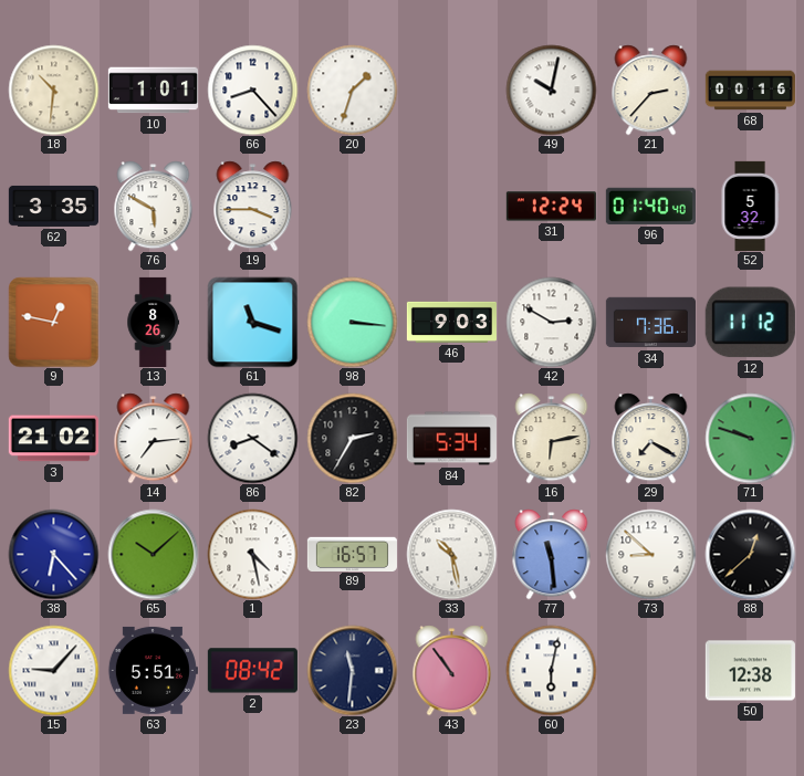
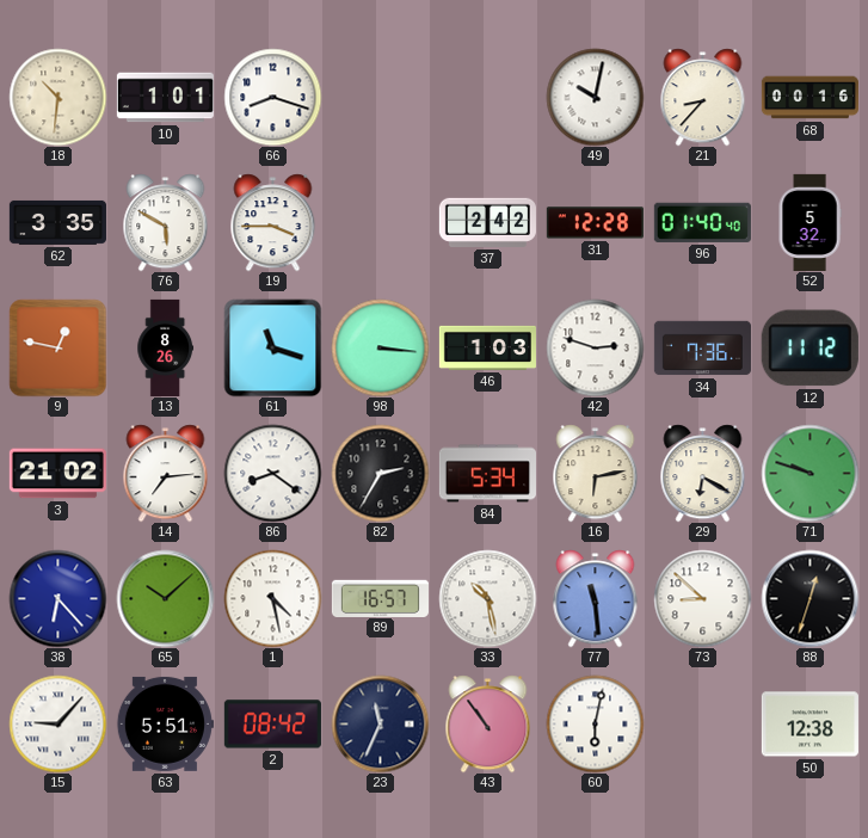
66: 8:23 -> 8:18
20: 1:33 -> none
21: 2:37 -> 8:37
37: none -> 2:42
31: 12:24 -> 12:28
46: 9:03 -> 1:03
42: 2:50 -> 2:48
29: 7:20 -> 6:20
88: 12:38 -> 12:33
23: 11:31 -> 11:34
